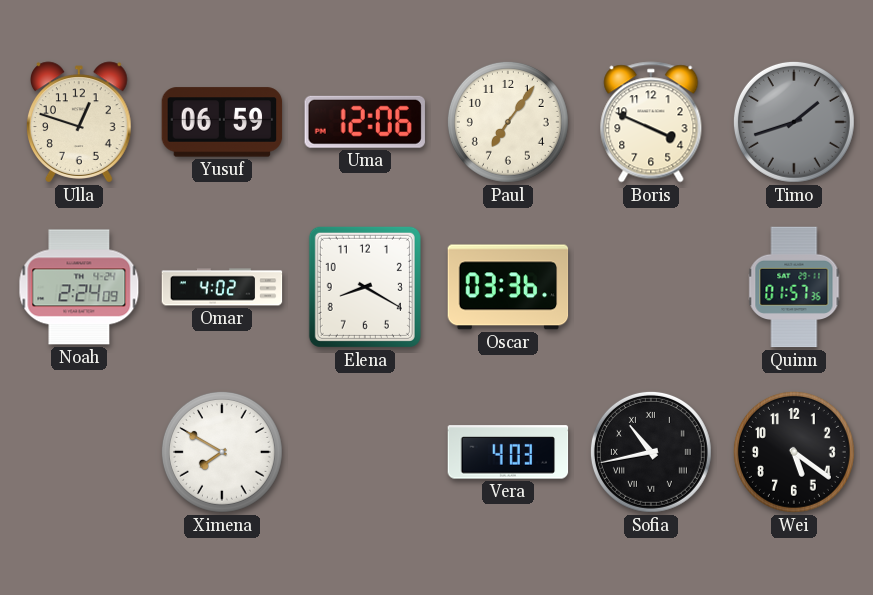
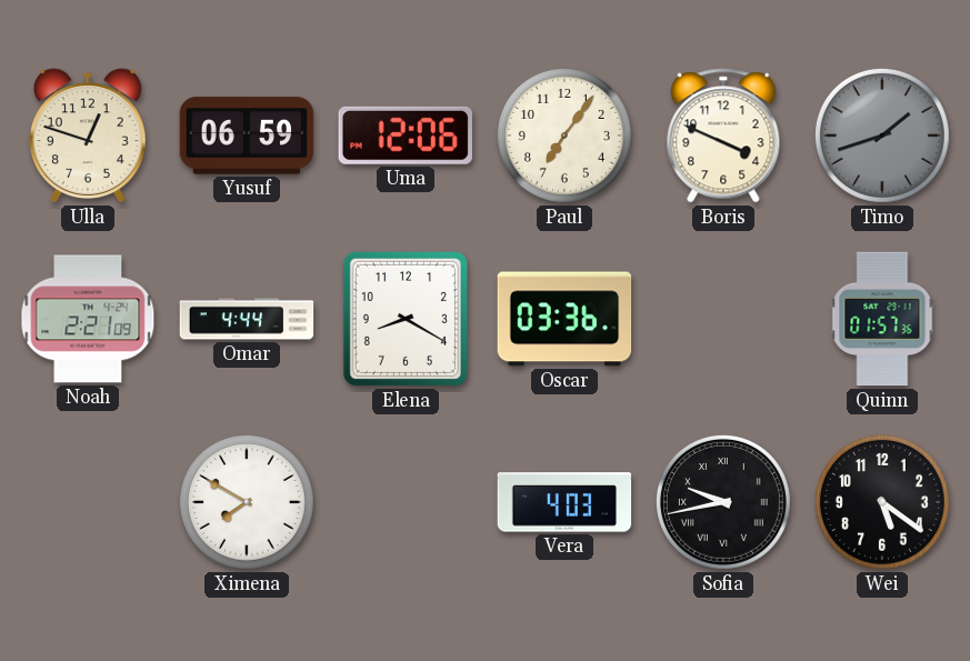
Noah: 2:24 -> 2:21
Omar: 4:02 -> 4:44
Sofia: 10:43 -> 9:43
